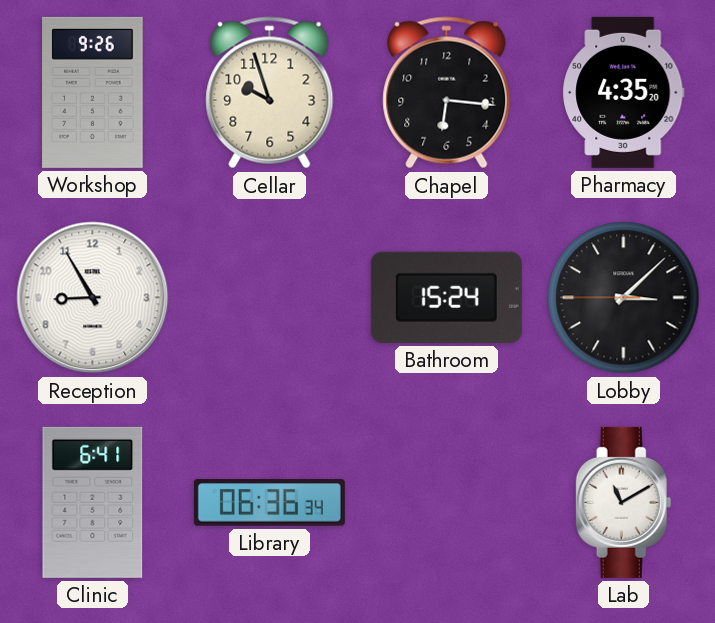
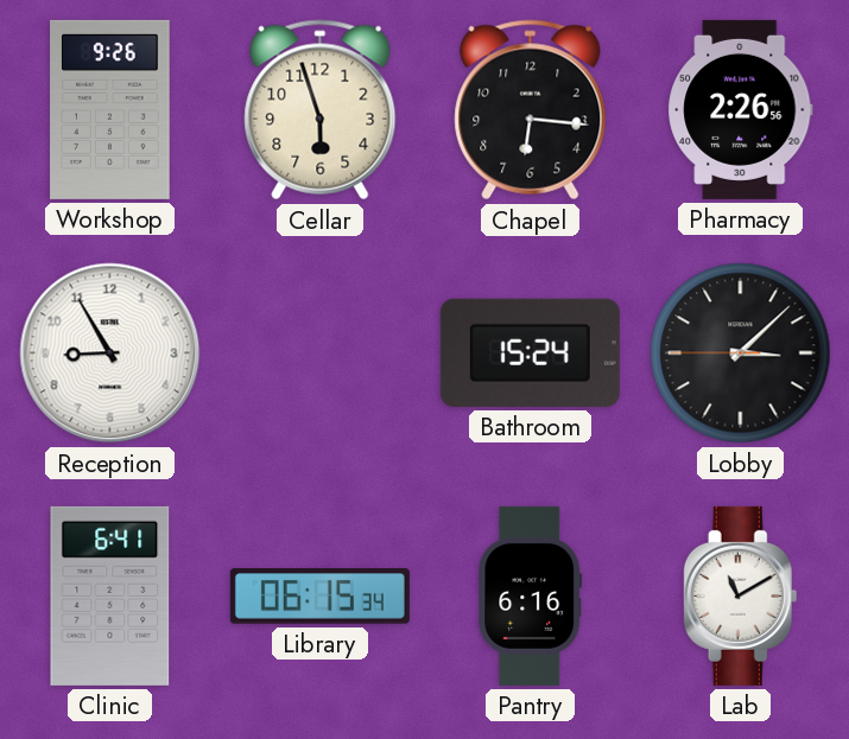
Cellar: 9:57 -> 5:57
Pharmacy: 4:35 -> 2:26
Library: 06:36 -> 06:15
Pantry: none -> 6:16
